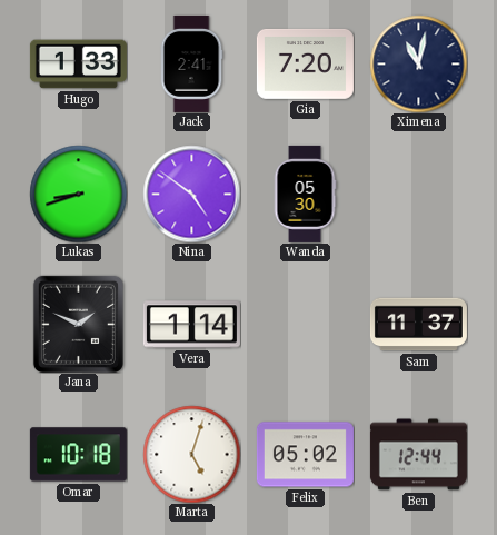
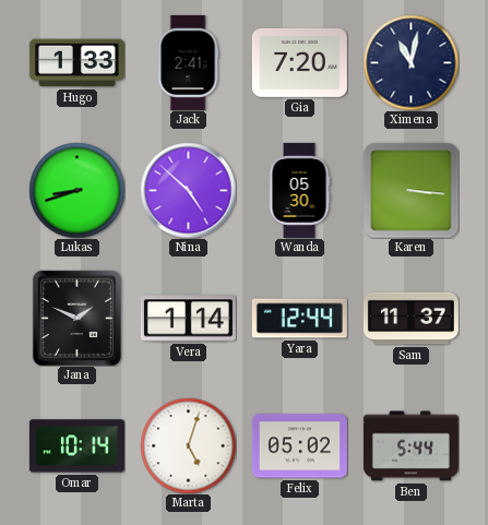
Nina: 4:51 -> 4:52
Karen: none -> 3:16
Yara: none -> 12:44
Omar: 10:18 -> 10:14
Ben: 12:44 -> 5:44
